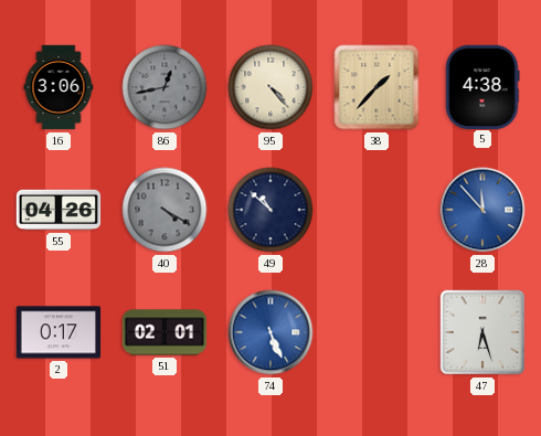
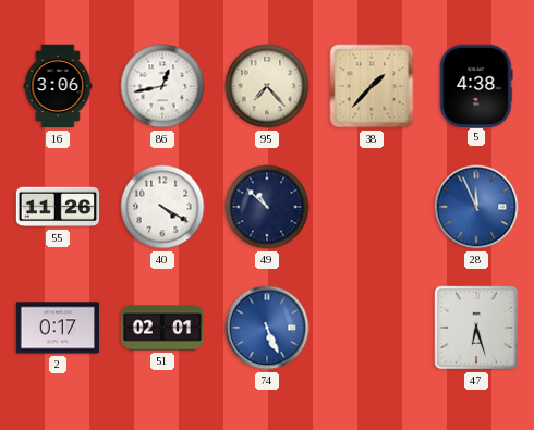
86 dial: grey -> white
95: 4:23 -> 7:23
55: 04:26 -> 11:26
40 dial: grey -> white
28: 11:53 -> 11:56
